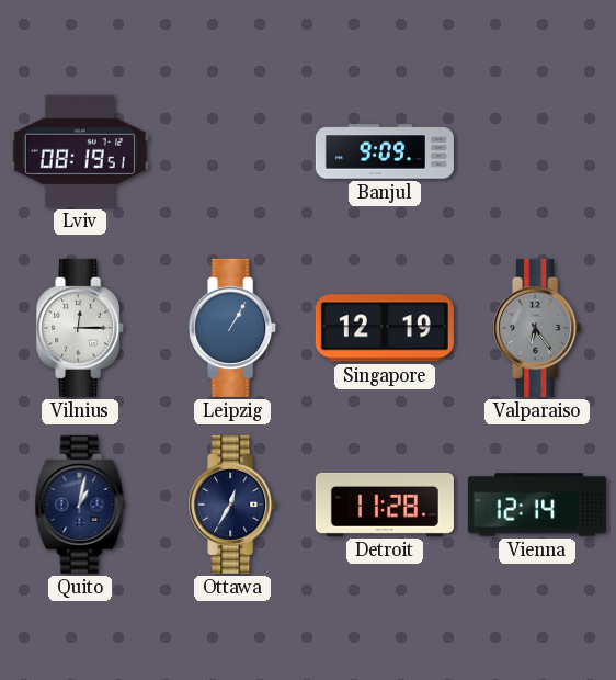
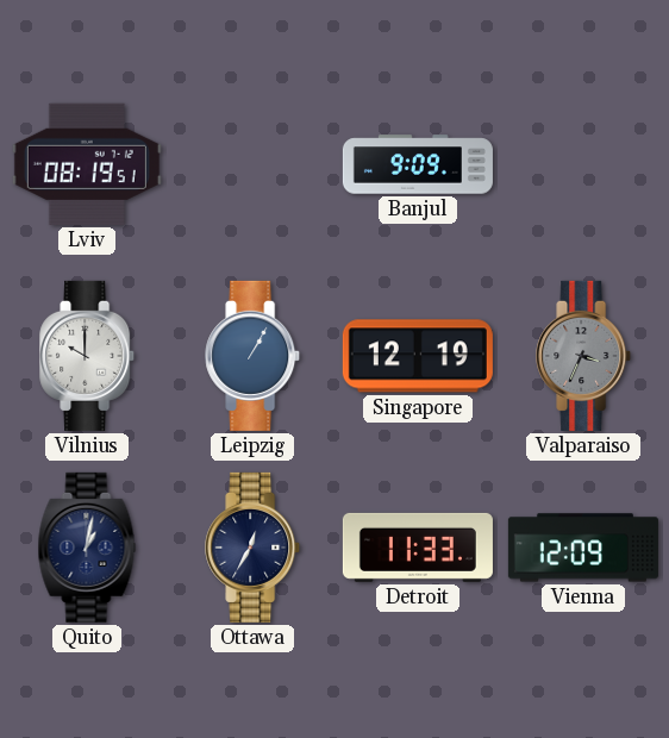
Vilnius: 12:15 -> 10:00
Valparaiso: 6:24 -> 3:34
Detroit: 11:28 -> 11:33
Vienna: 12:14 -> 12:09
